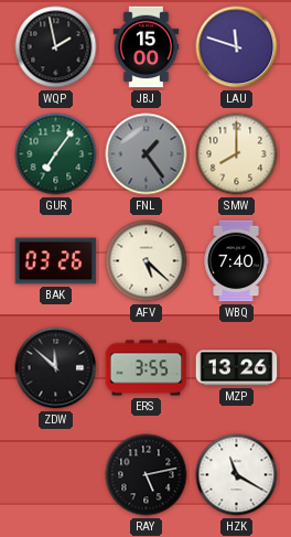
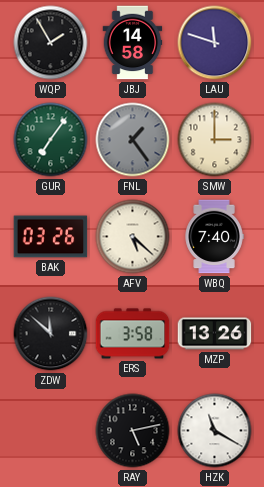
WQP: 1:58 -> 1:55
JBJ: 15:00 -> 14:58
SMW: 8:00 -> 3:00
ERS: 3:55 -> 3:58
